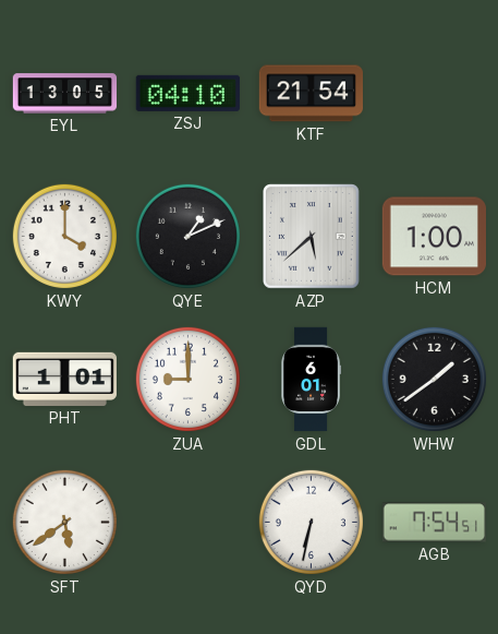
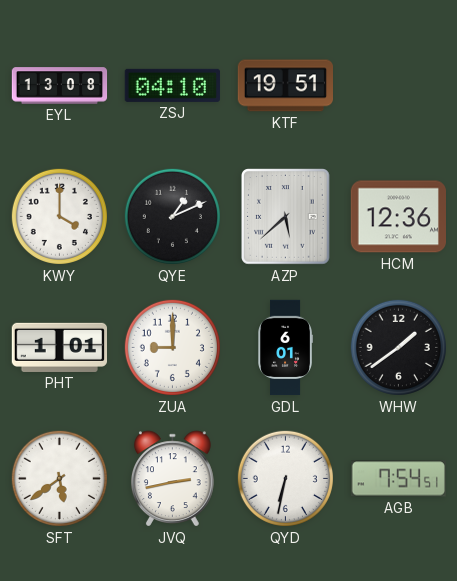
EYL: 13:05 -> 13:08
KTF: 21:54 -> 19:51
HCM: 1:00 -> 12:36
JVQ: none -> 2:43
